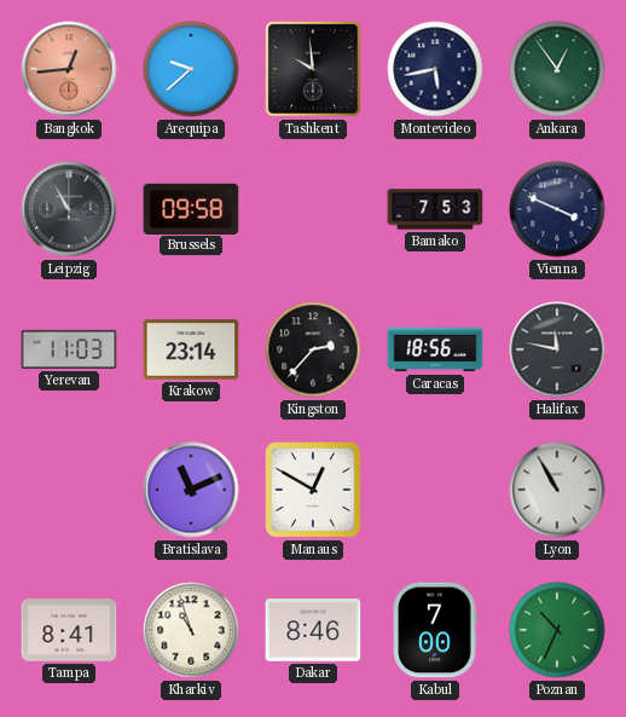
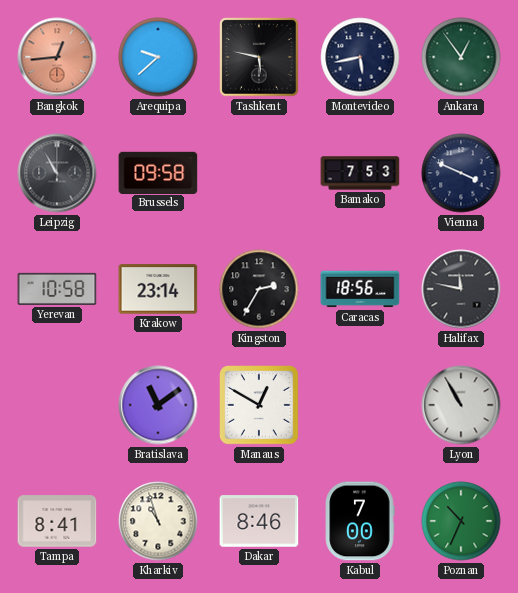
Tashkent: 9:59 -> 5:47
Yerevan: 11:03 -> 10:58
Kingston: 2:37 -> 2:35
Bratislava: 11:11 -> 11:09
